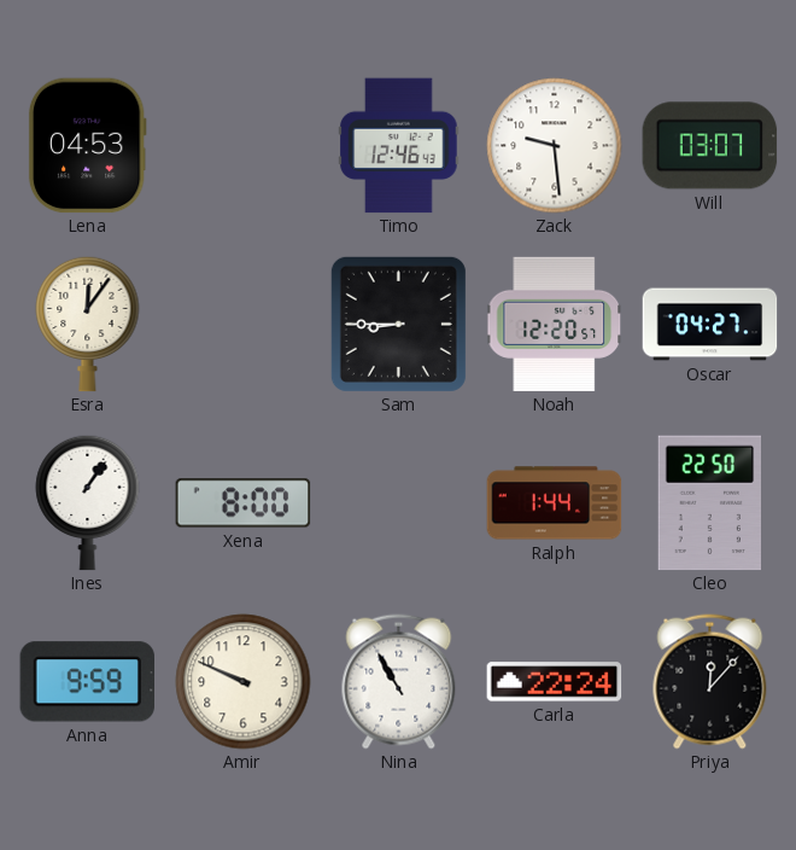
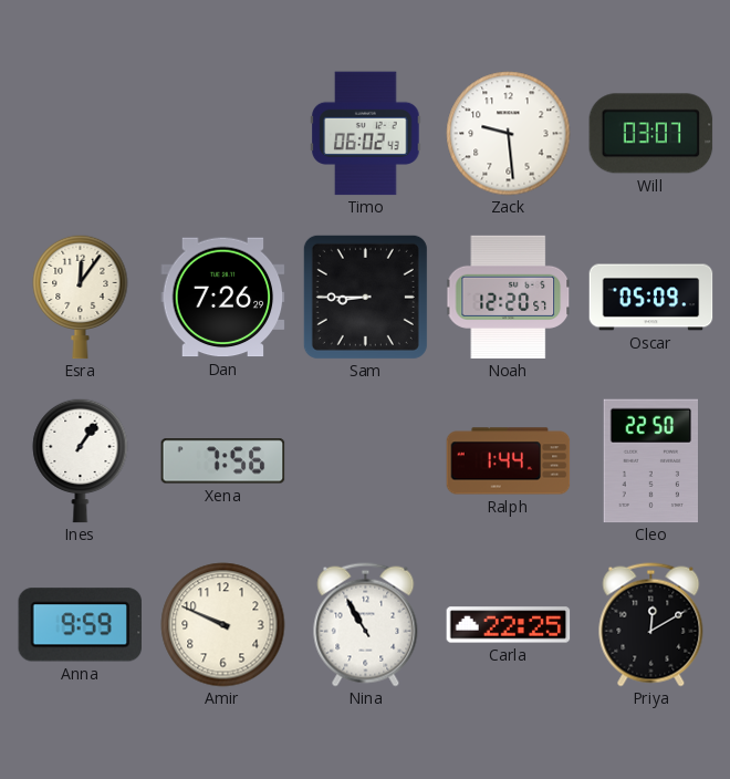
Lena: 04:53 -> none
Timo: 12:46 -> 06:02
Dan: none -> 7:26
Oscar: 04:27 -> 05:09
Xena: 8:00 -> 7:56
Carla: 22:24 -> 22:25
Priya: 12:07 -> 12:10
